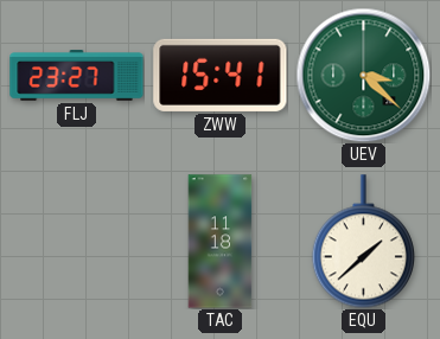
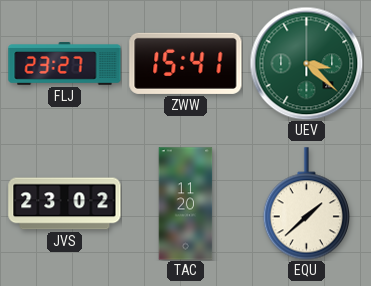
JVS: none -> 23:02
TAC: 11:18 -> 11:20
